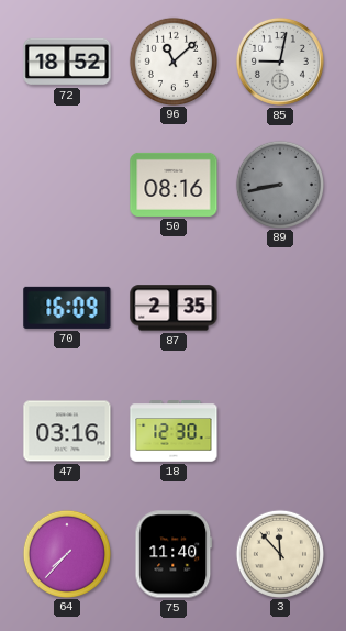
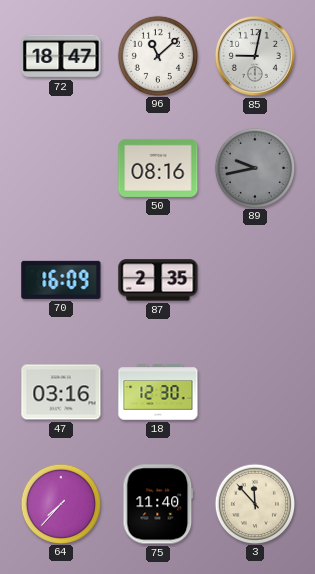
72: 18:52 -> 18:47
89: 8:43 -> 9:43
